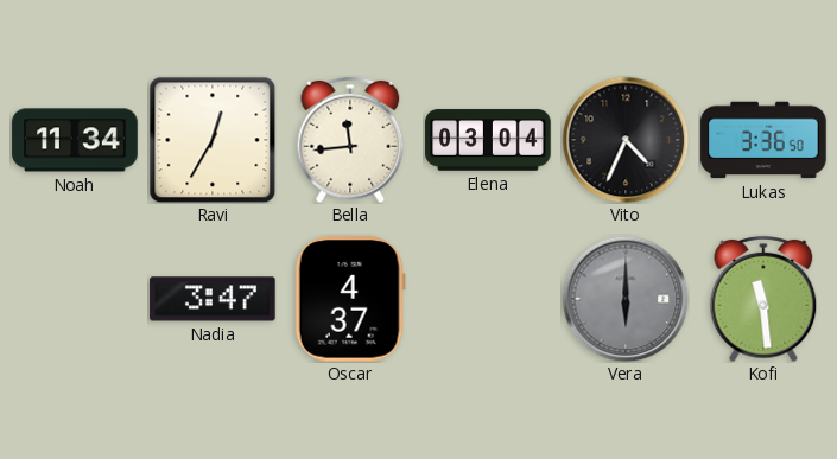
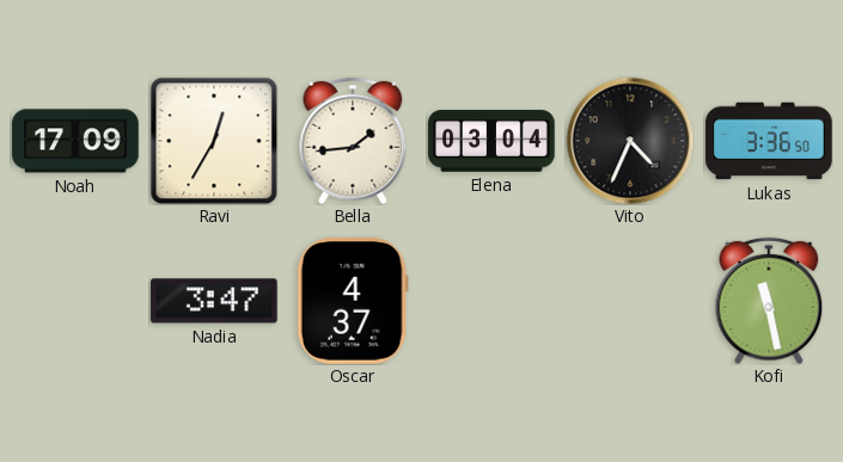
Noah: 11:34 -> 17:09
Bella: 11:44 -> 1:44
Vera: 6:00 -> none
Kofi: 11:29 -> 11:28
